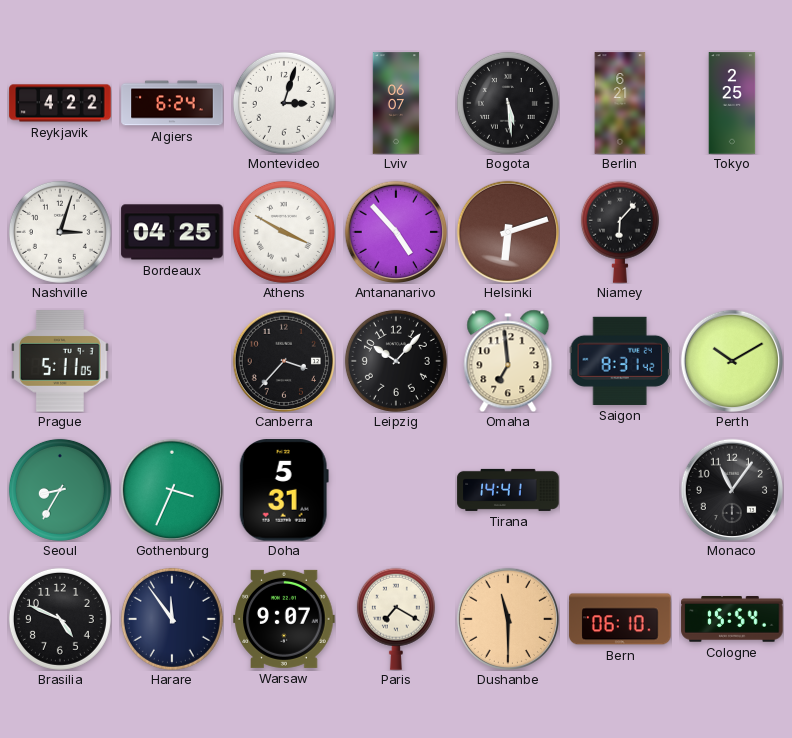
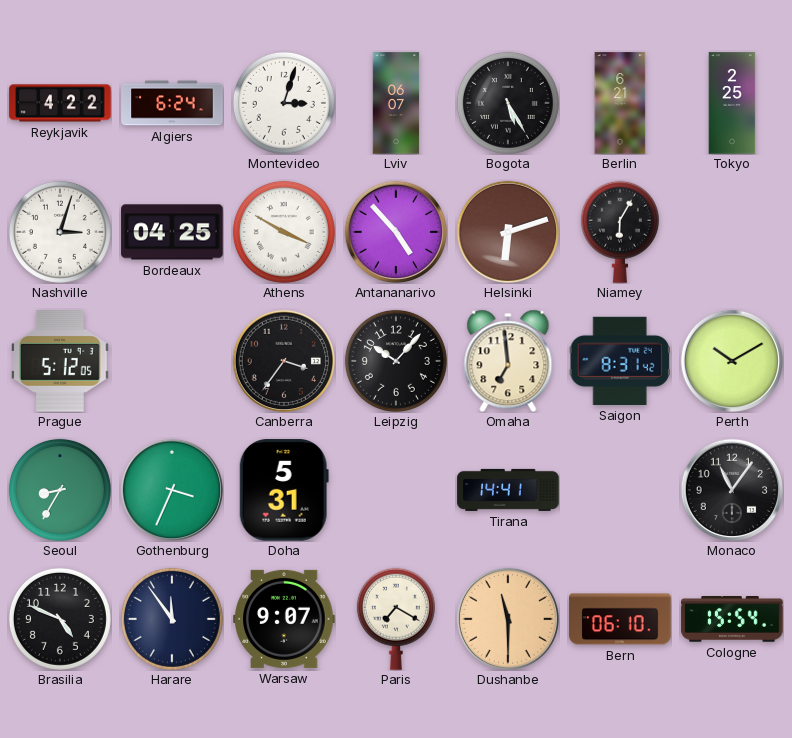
Bogota: 5:29 -> 5:25
Niamey: 6:07 -> 6:05
Prague: 5:11 -> 5:12
Canberra: 3:37 -> 3:36
